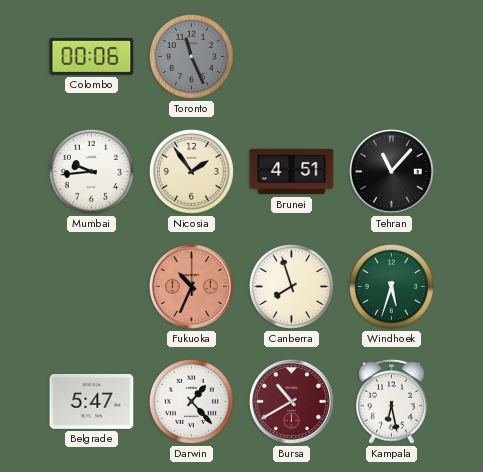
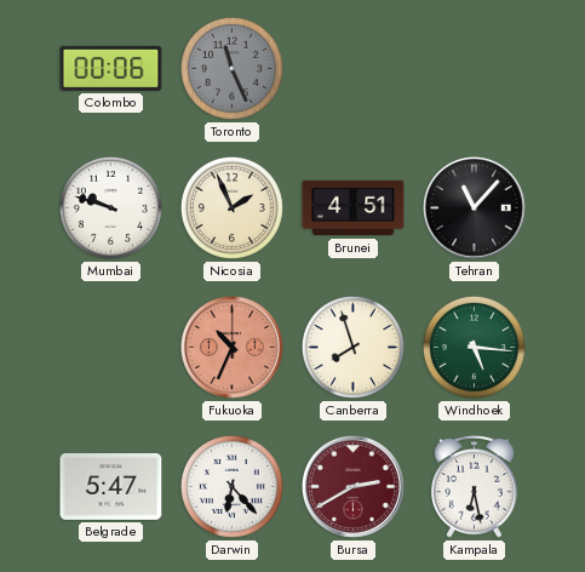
Mumbai: 9:44 -> 9:48
Nicosia: 1:54 -> 1:56
Windhoek: 5:33 -> 5:16
Darwin: 1:23 -> 6:23
Bursa: 10:40 -> 2:40
